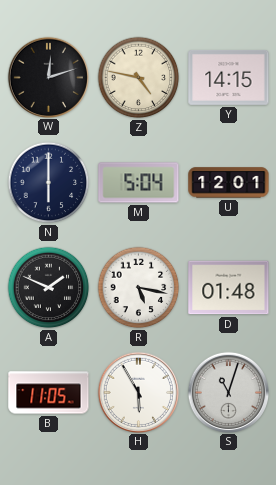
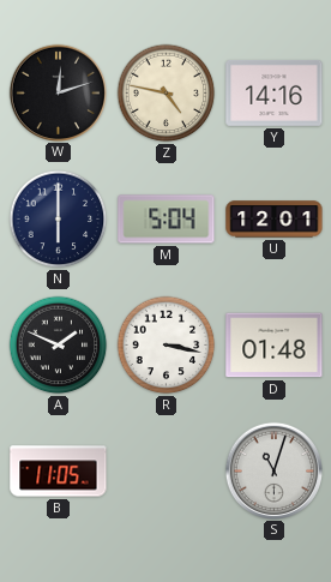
Y: 14:15 -> 14:16
R: 5:17 -> 3:17
H: 5:55 -> none
